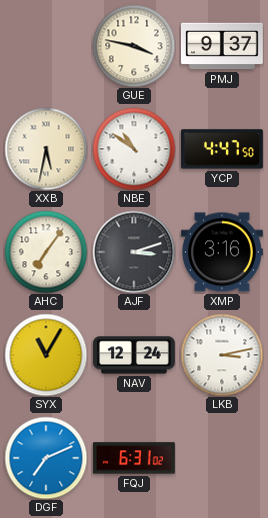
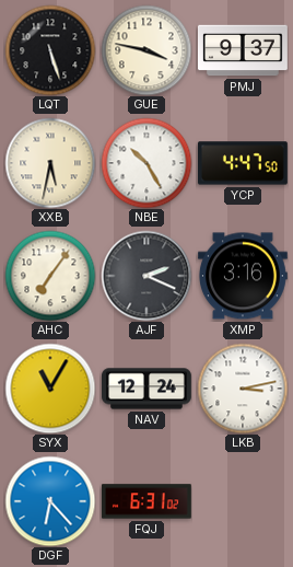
LQT: none -> 5:27
NBE: 10:51 -> 10:25
AJF: 3:12 -> 2:19
DGF: 7:11 -> 6:23
